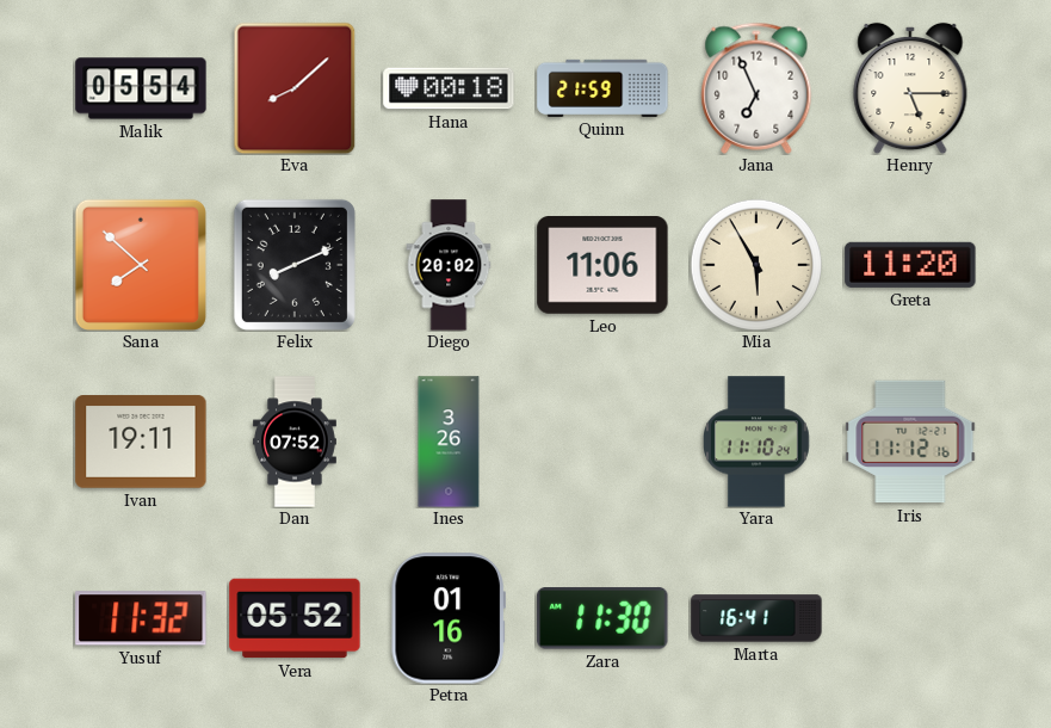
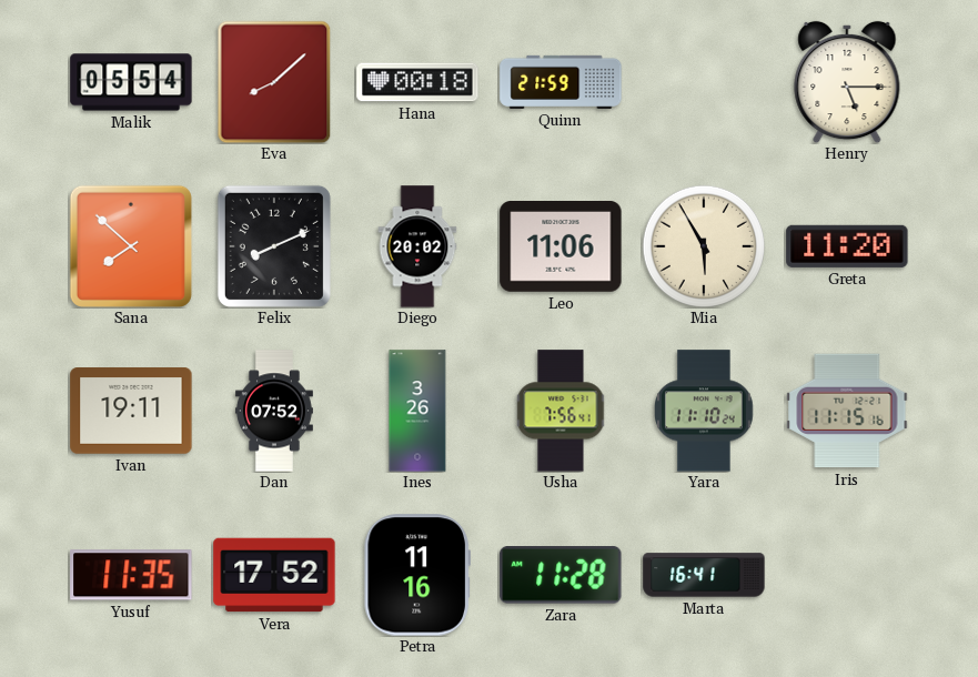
Jana: 6:56 -> none
Usha: none -> 7:56
Iris: 11:12 -> 11:15
Yusuf: 11:32 -> 11:35
Vera: 05:52 -> 17:52
Petra: 01:16 -> 11:16
Zara: 11:30 -> 11:28
